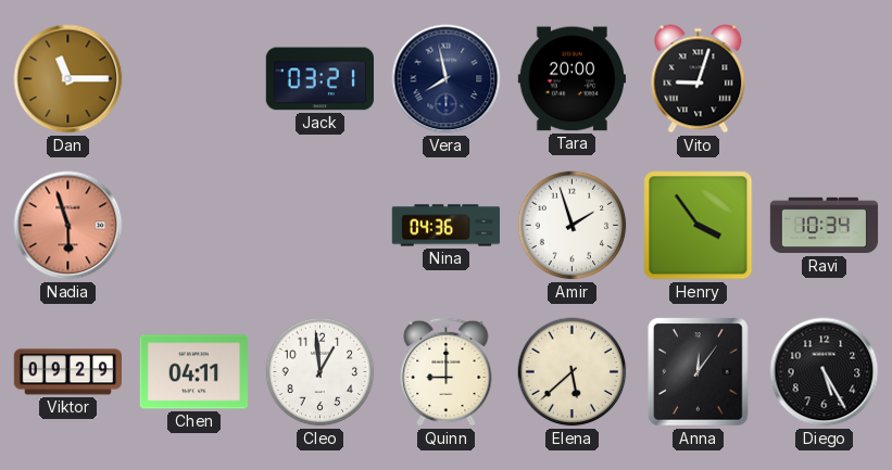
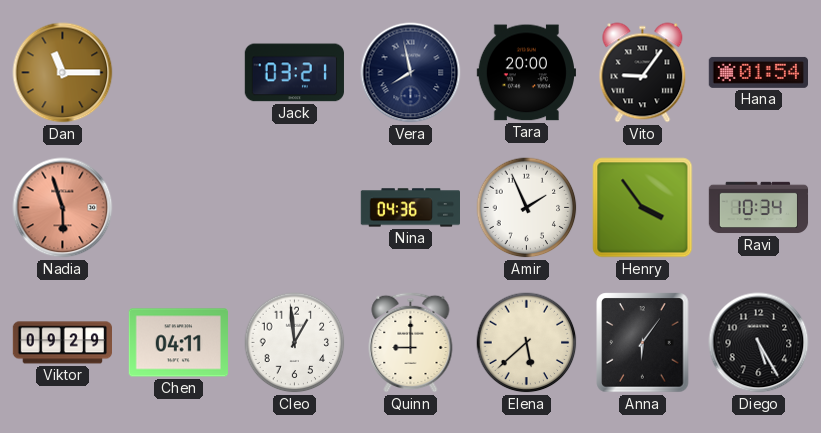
Vito: 9:03 -> 9:06
Hana: none -> 01:54
Amir: 1:57 -> 1:56
Anna: 12:06 -> 6:06
